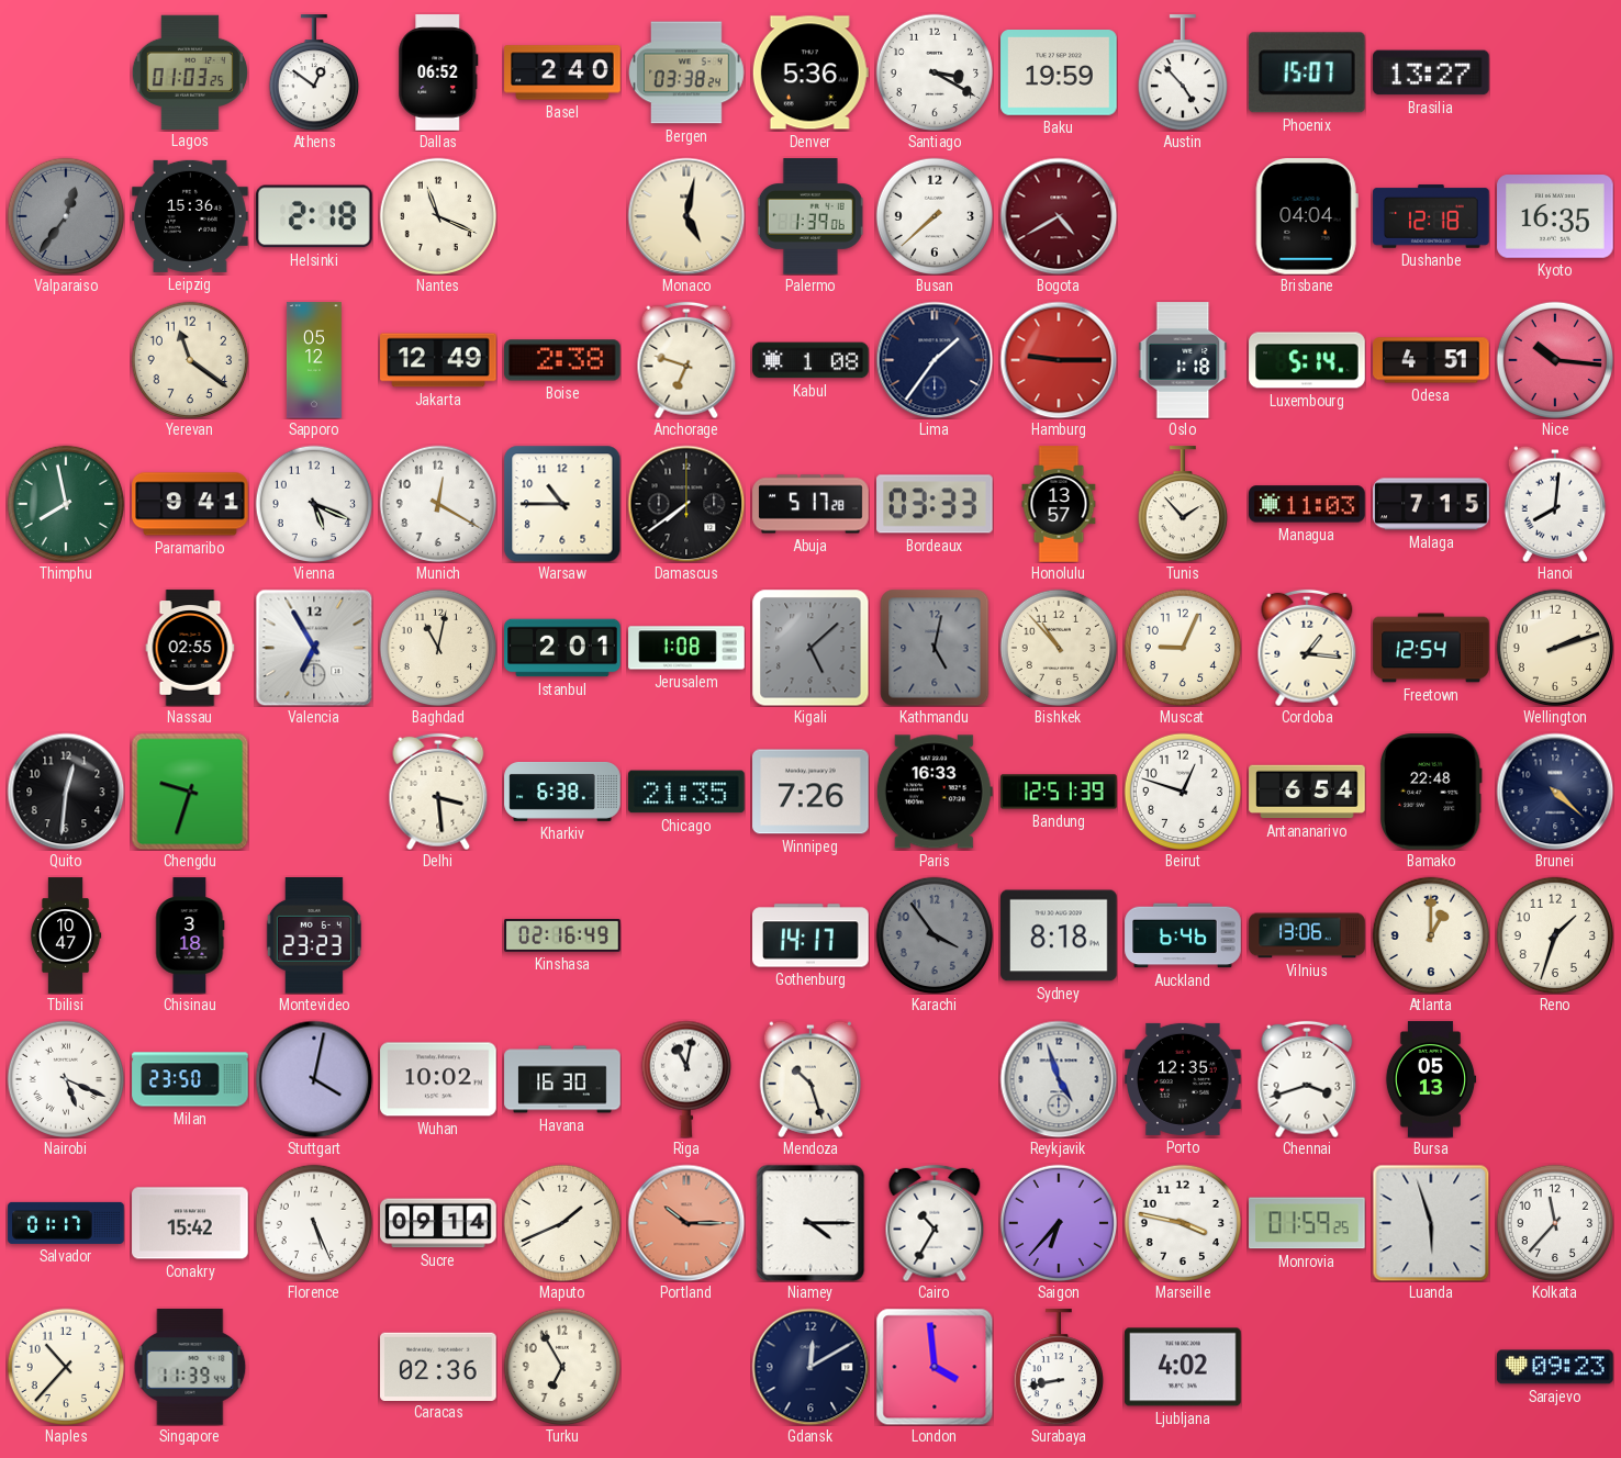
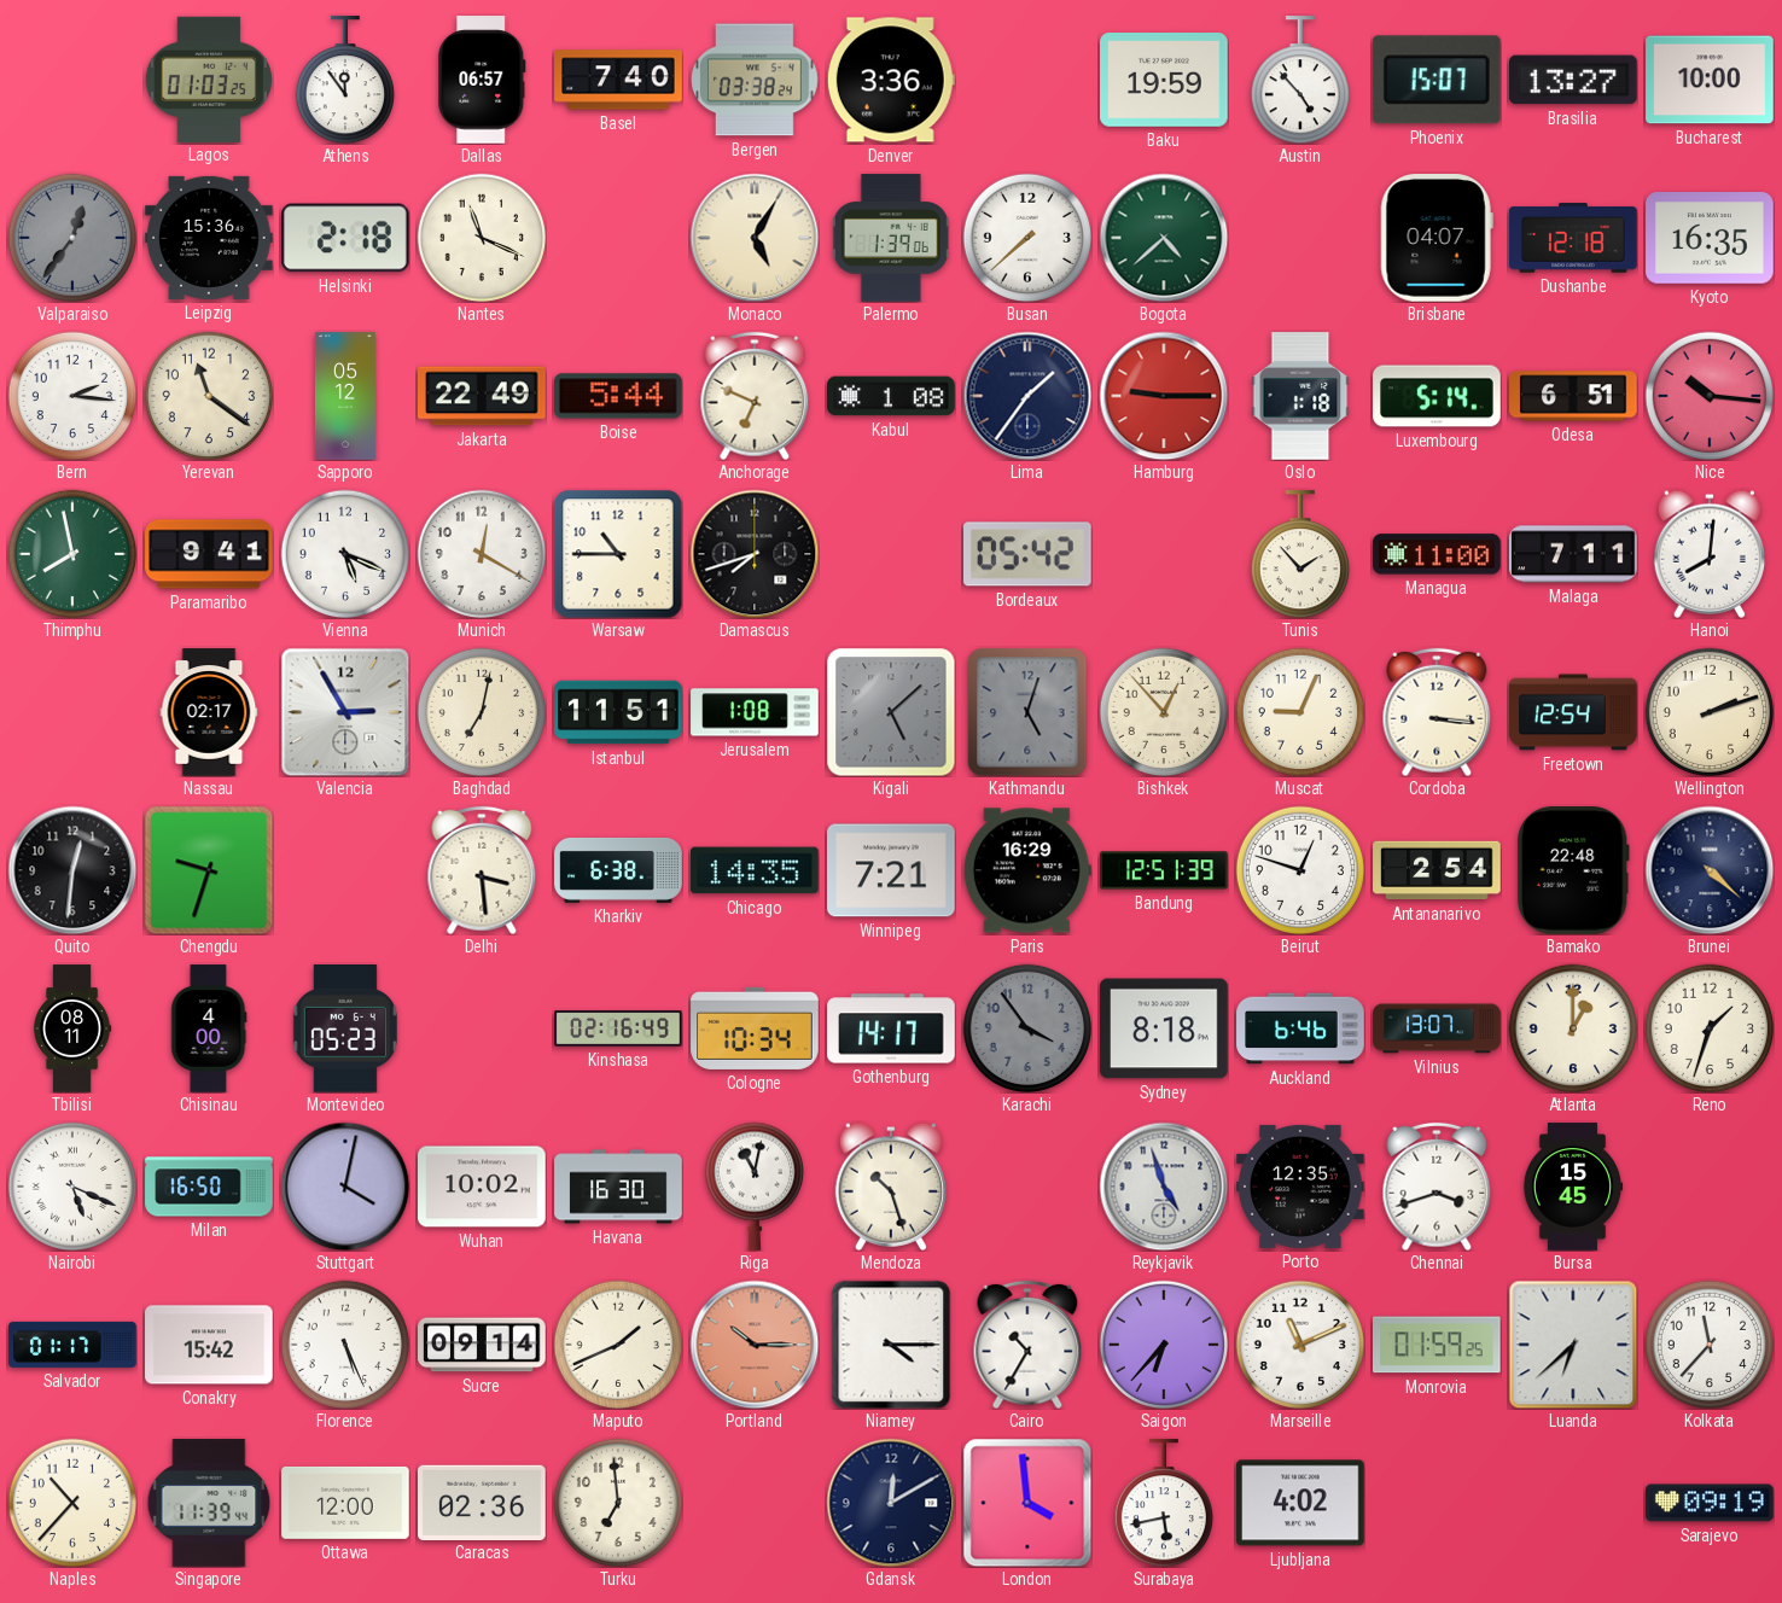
Athens: 12:51 -> 11:54
Dallas: 06:52 -> 06:57
Basel: 2:40 -> 7:40
Denver: 5:36 -> 3:36
Santiago: 3:20 -> none
Bucharest: none -> 10:00
Monaco: 5:02 -> 5:05
Bogota: 4:40 -> 4:38
Bogota dial: burgundy -> green
Brisbane: 04:04 -> 04:07
Bern: none -> 2:16
Jakarta: 12:49 -> 22:49
Boise: 2:38 -> 5:44
Anchorage: 6:48 -> 6:49
Odesa: 4:51 -> 6:51
Damascus: 7:39 -> 7:42
Abuja: 5:17 -> none
Bordeaux: 03:33 -> 05:42
Honolulu: 13:57 -> none
Managua: 11:03 -> 11:00
Malaga: 7:15 -> 7:11
Nassau: 02:55 -> 02:17
Valencia: 6:55 -> 2:55
Baghdad: 11:02 -> 7:02
Istanbul: 2:01 -> 11:51
Kathmandu: 5:02 -> 5:03
Bishkek: 10:53 -> 12:53
Cordoba: 1:16 -> 3:16
Chicago: 21:35 -> 14:35
Winnipeg: 7:26 -> 7:21
Paris: 16:33 -> 16:29
Antananarivo: 6:54 -> 2:54
Tbilisi: 10:47 -> 08:11
Chisinau: 3:18 -> 4:00
Montevideo: 23:23 -> 05:23
Cologne: none -> 10:34
Vilnius: 13:06 -> 13:07
Milan: 23:50 -> 16:50
Bursa: 05:13 -> 15:45
Marseille: 3:47 -> 11:11
Luanda: 5:57 -> 6:38
Ottawa: none -> 12:00
Turku: 6:55 -> 6:59
Surabaya: 8:43 -> 5:43
Sarajevo: 09:23 -> 09:19
